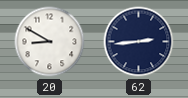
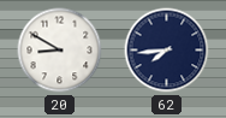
62: 2:44 -> 7:44
